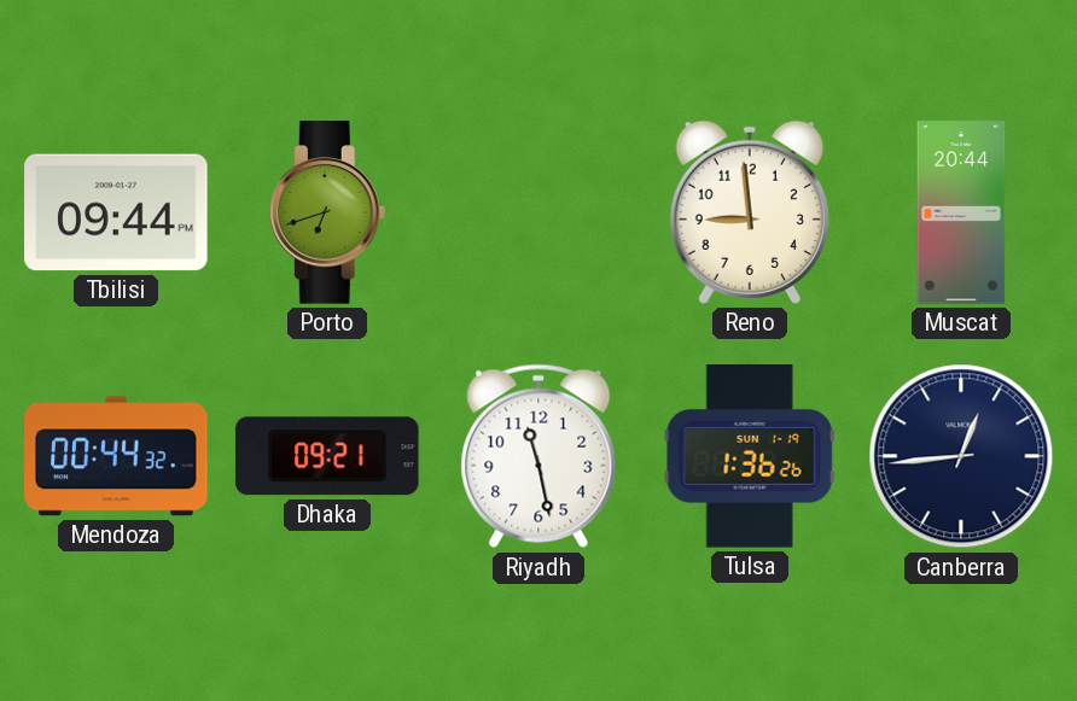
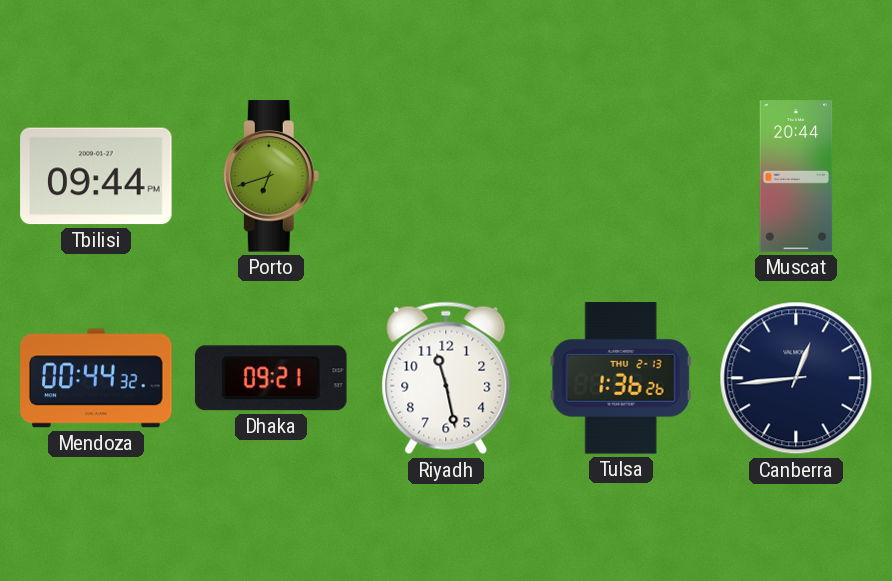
Reno: 8:59 -> none
Tulsa date: SUN 1-19 -> THU 2-13
